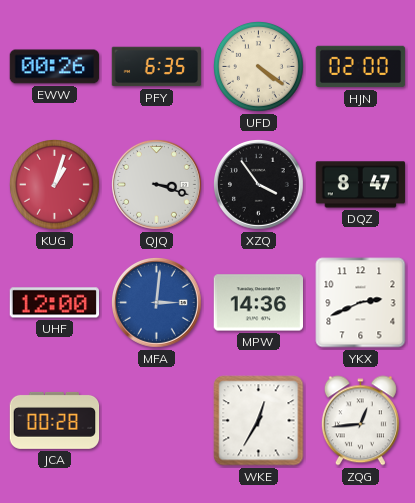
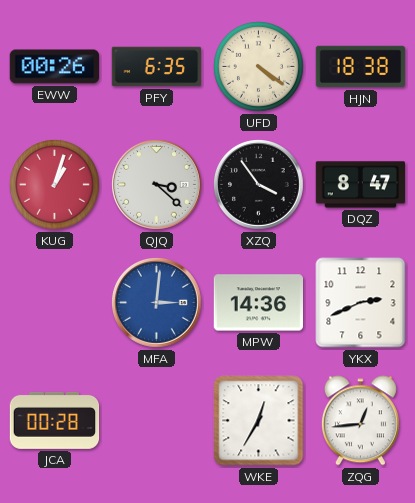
HJN: 02:00 -> 18:38
QJQ: 3:18 -> 3:22
UHF: 12:00 -> none
